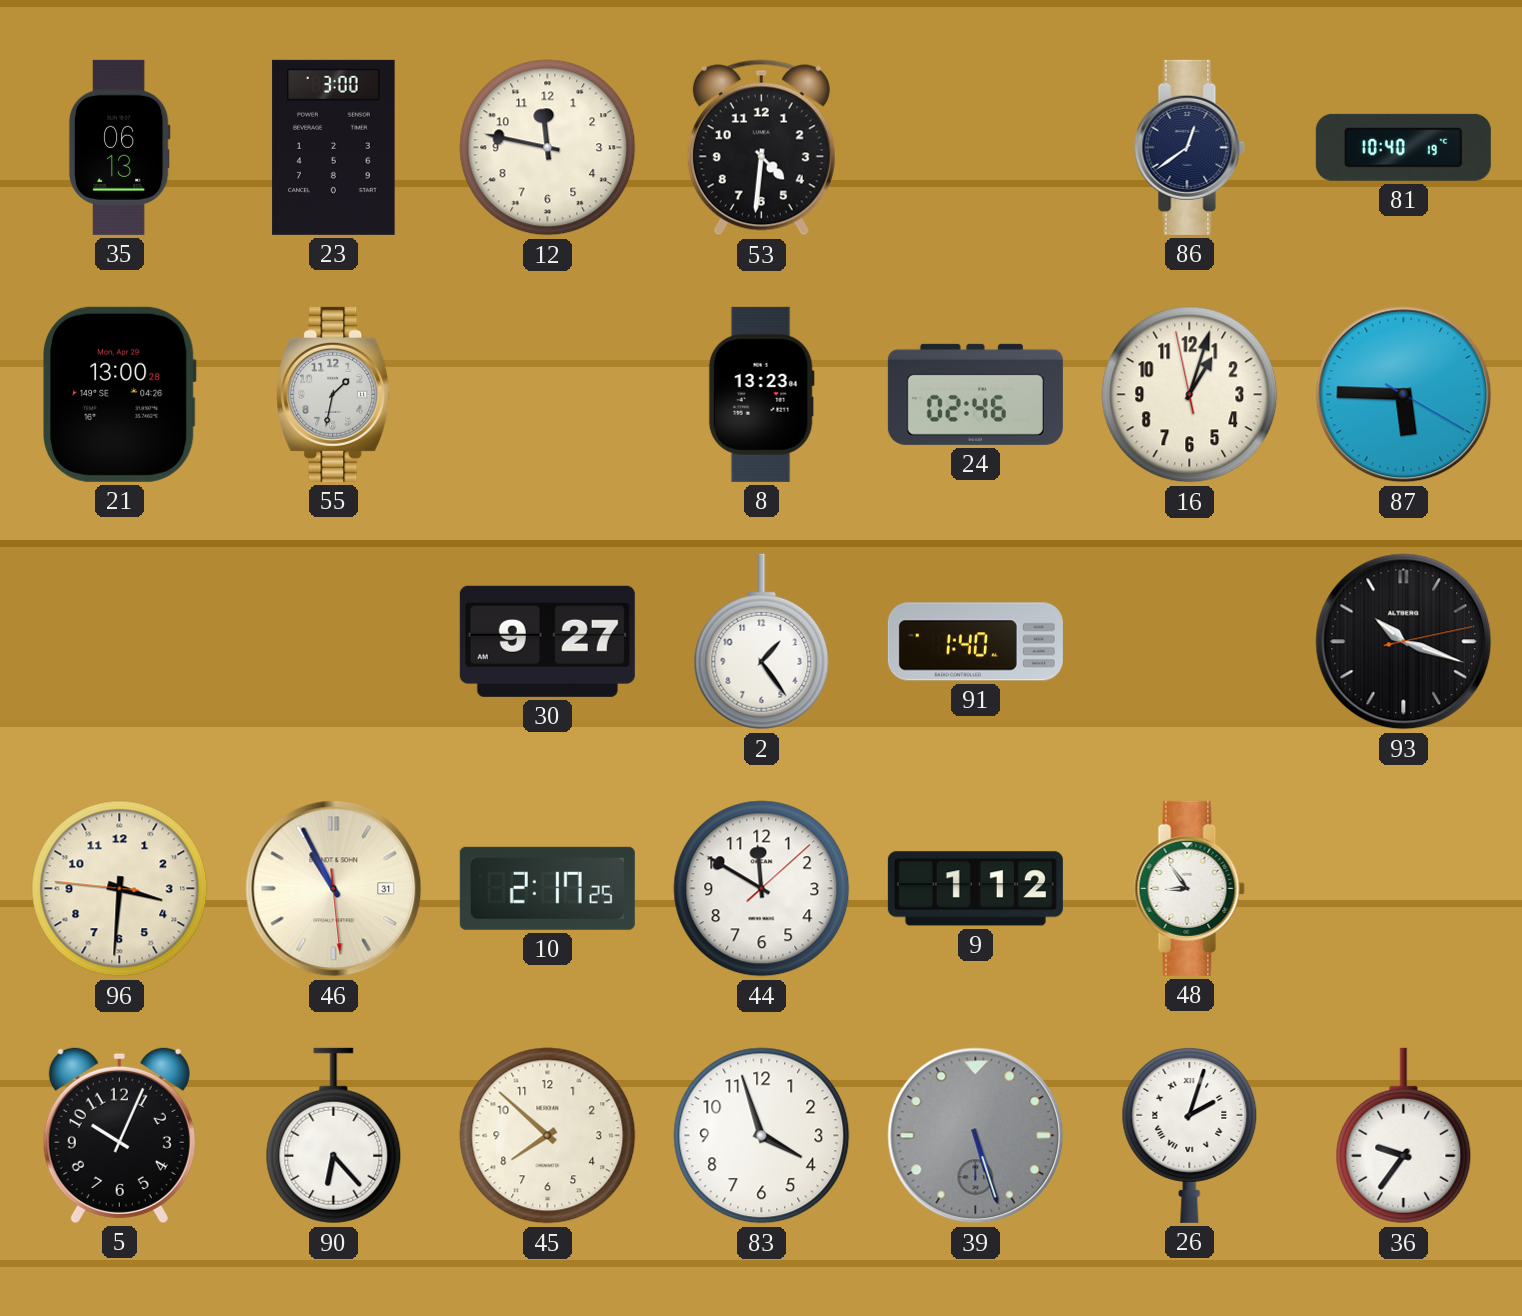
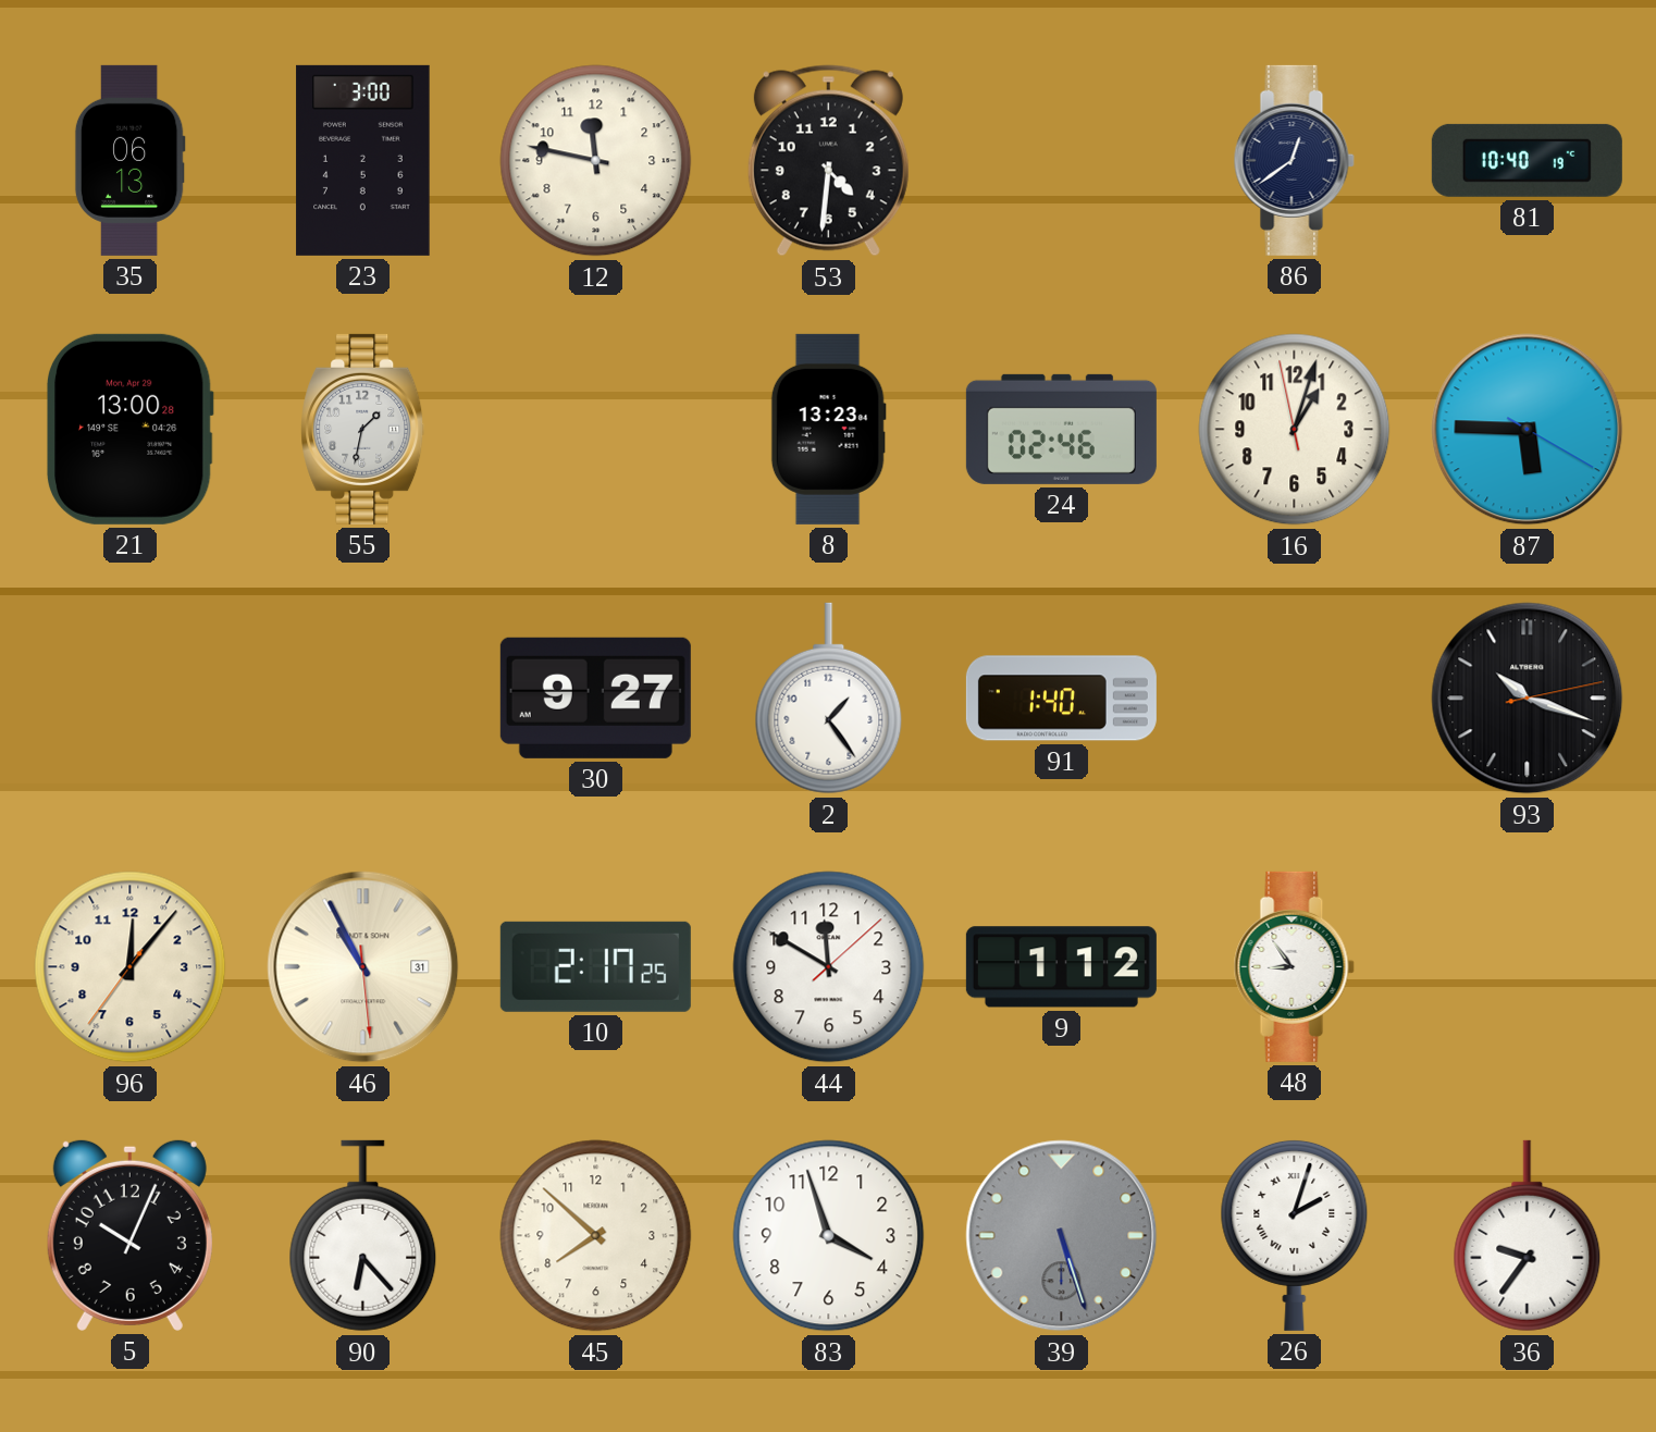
96: 3:30 -> 12:06
